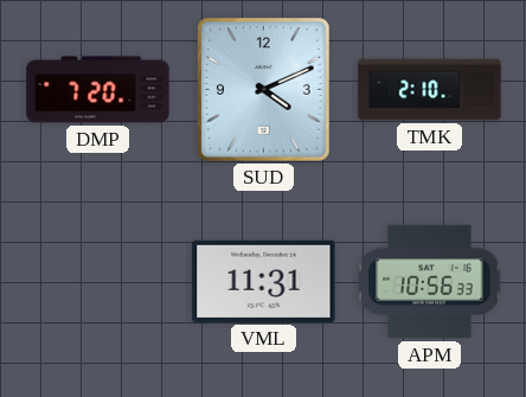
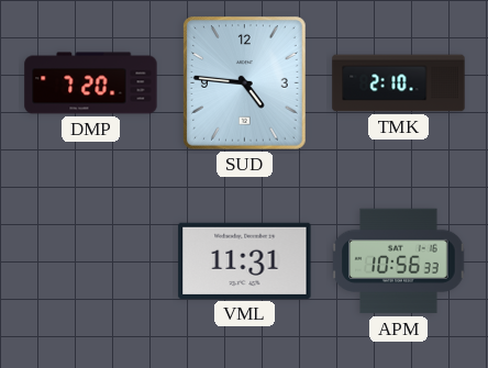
SUD: 4:11 -> 4:46
